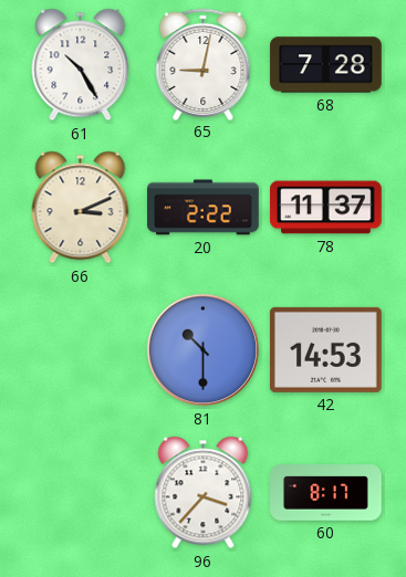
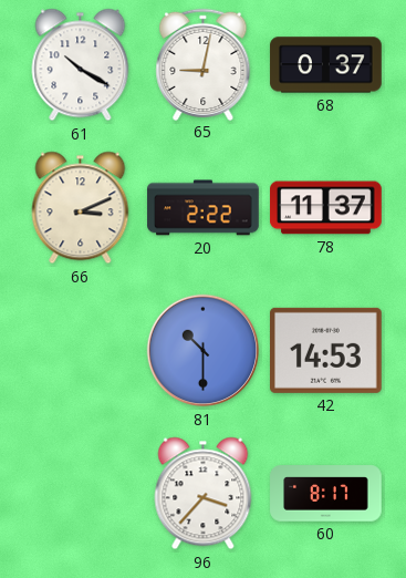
61: 10:25 -> 10:20
68: 7:28 -> 0:37
